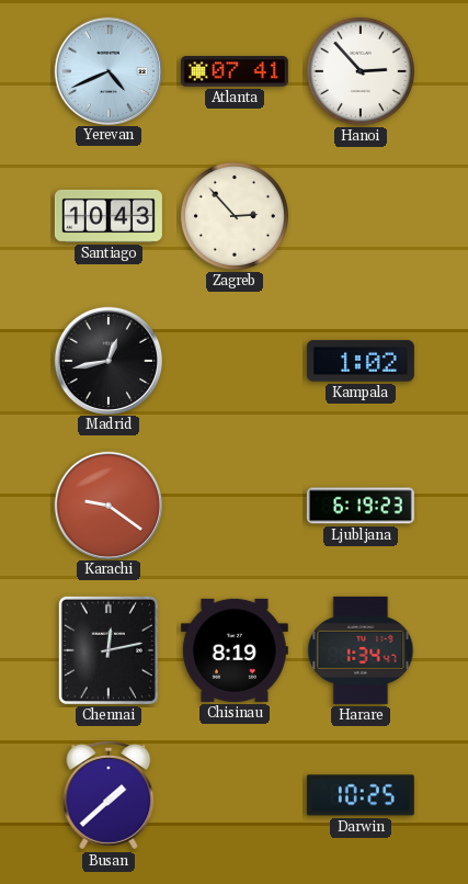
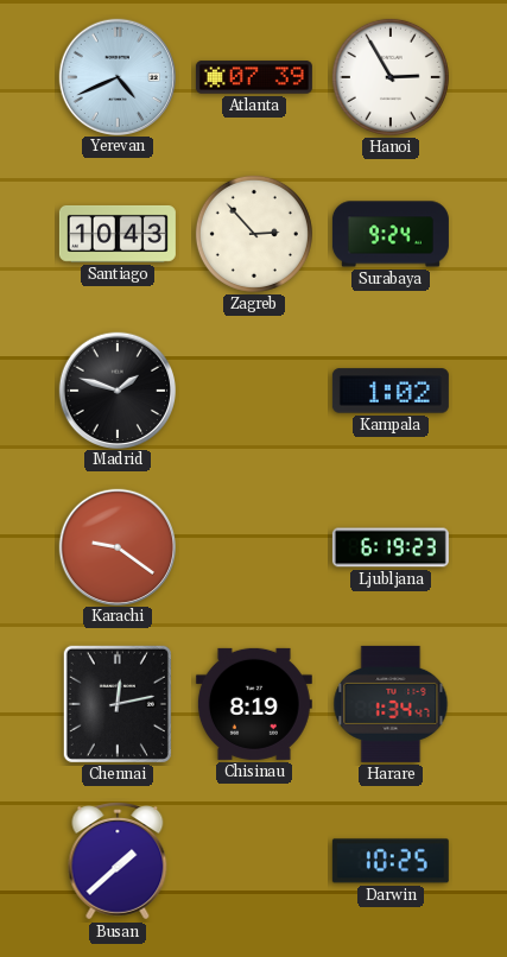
Atlanta: 07:41 -> 07:39
Hanoi: 2:53 -> 2:55
Surabaya: none -> 9:24
Madrid: 12:43 -> 1:48
